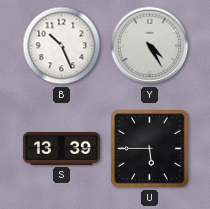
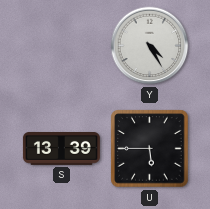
B: 10:26 -> none
